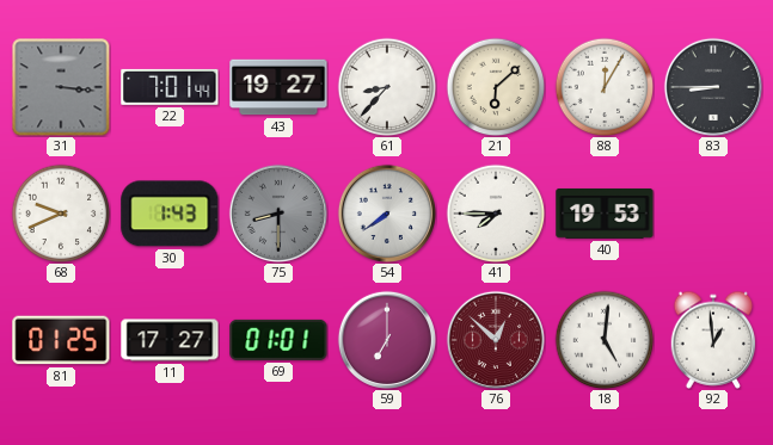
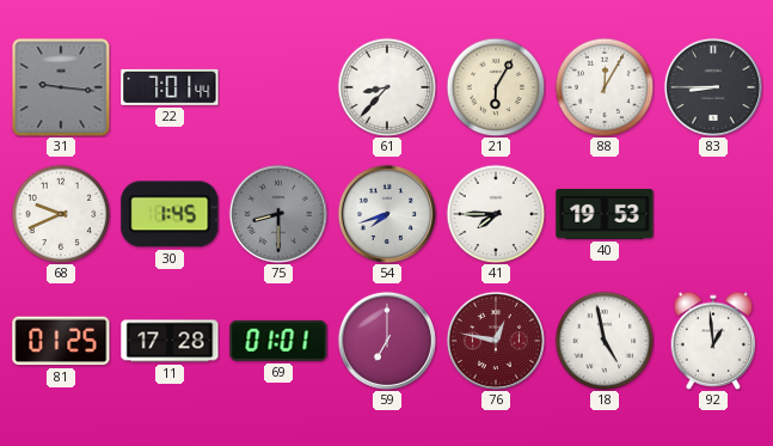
31: 3:16 -> 9:16
43: 19:27 -> none
21: 6:08 -> 6:05
30: 1:43 -> 1:45
54: 7:39 -> 7:42
11: 17:27 -> 17:28
76: 12:52 -> 12:47
18: 5:01 -> 4:58
